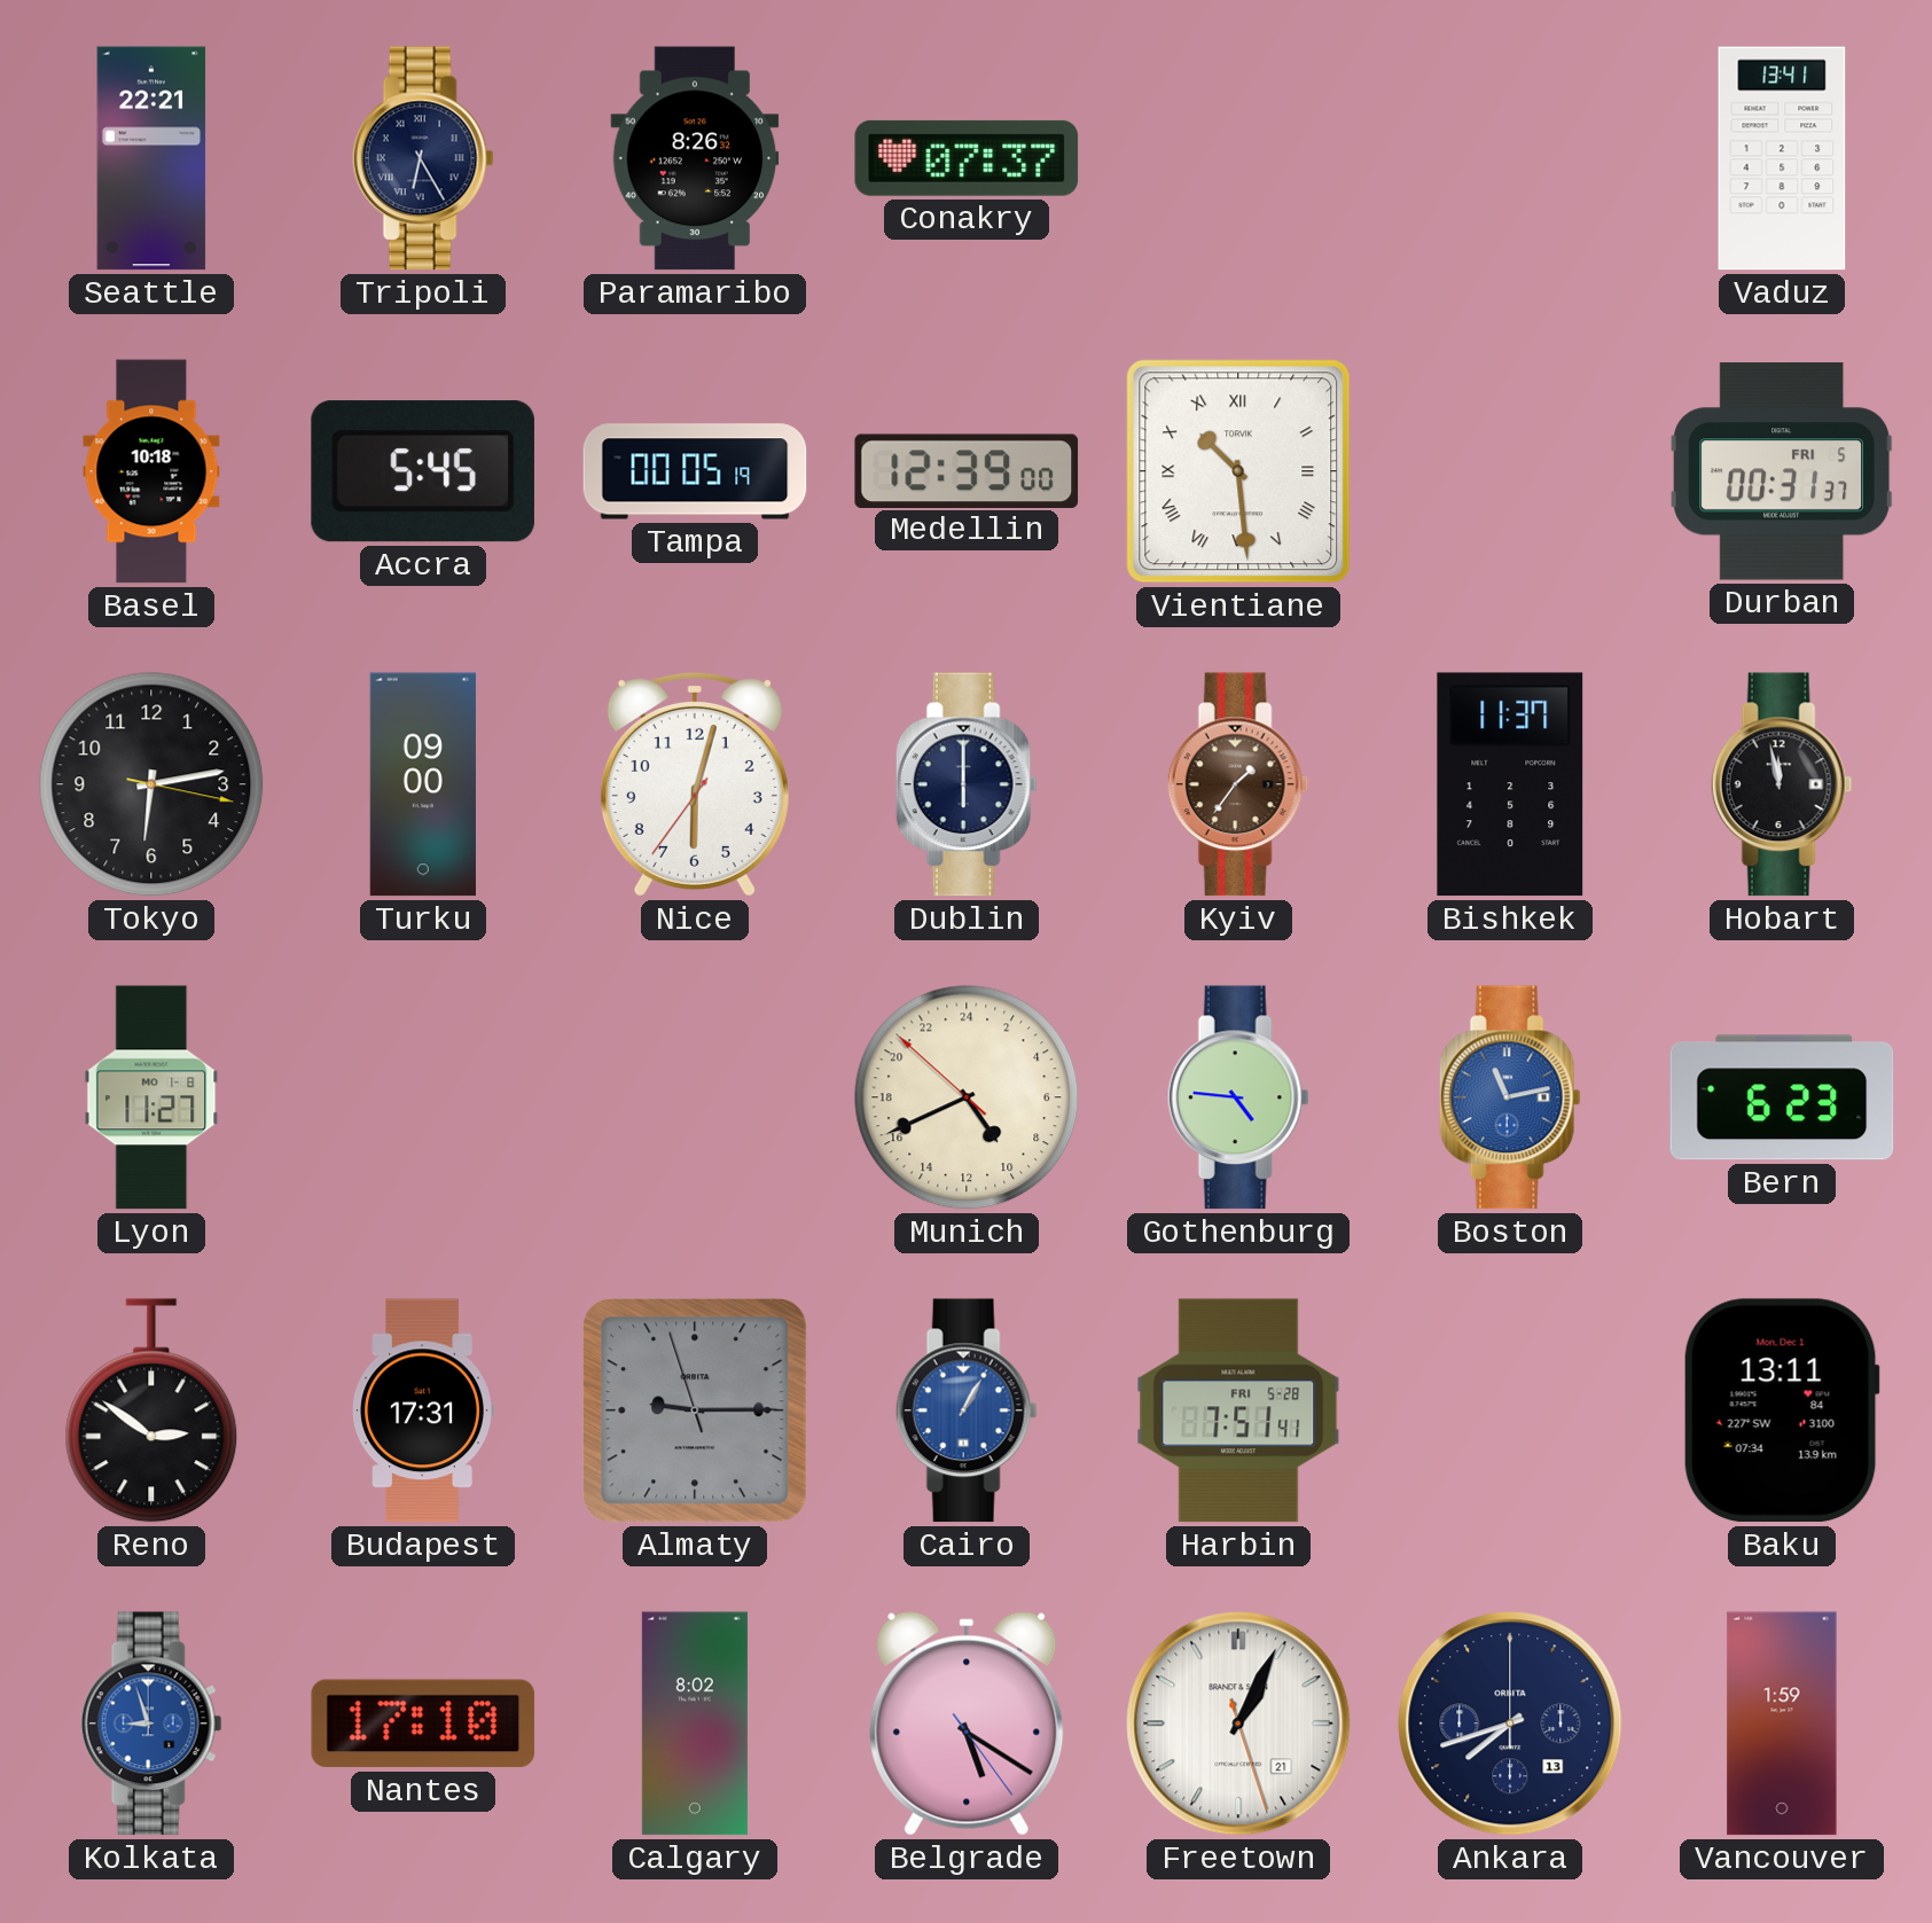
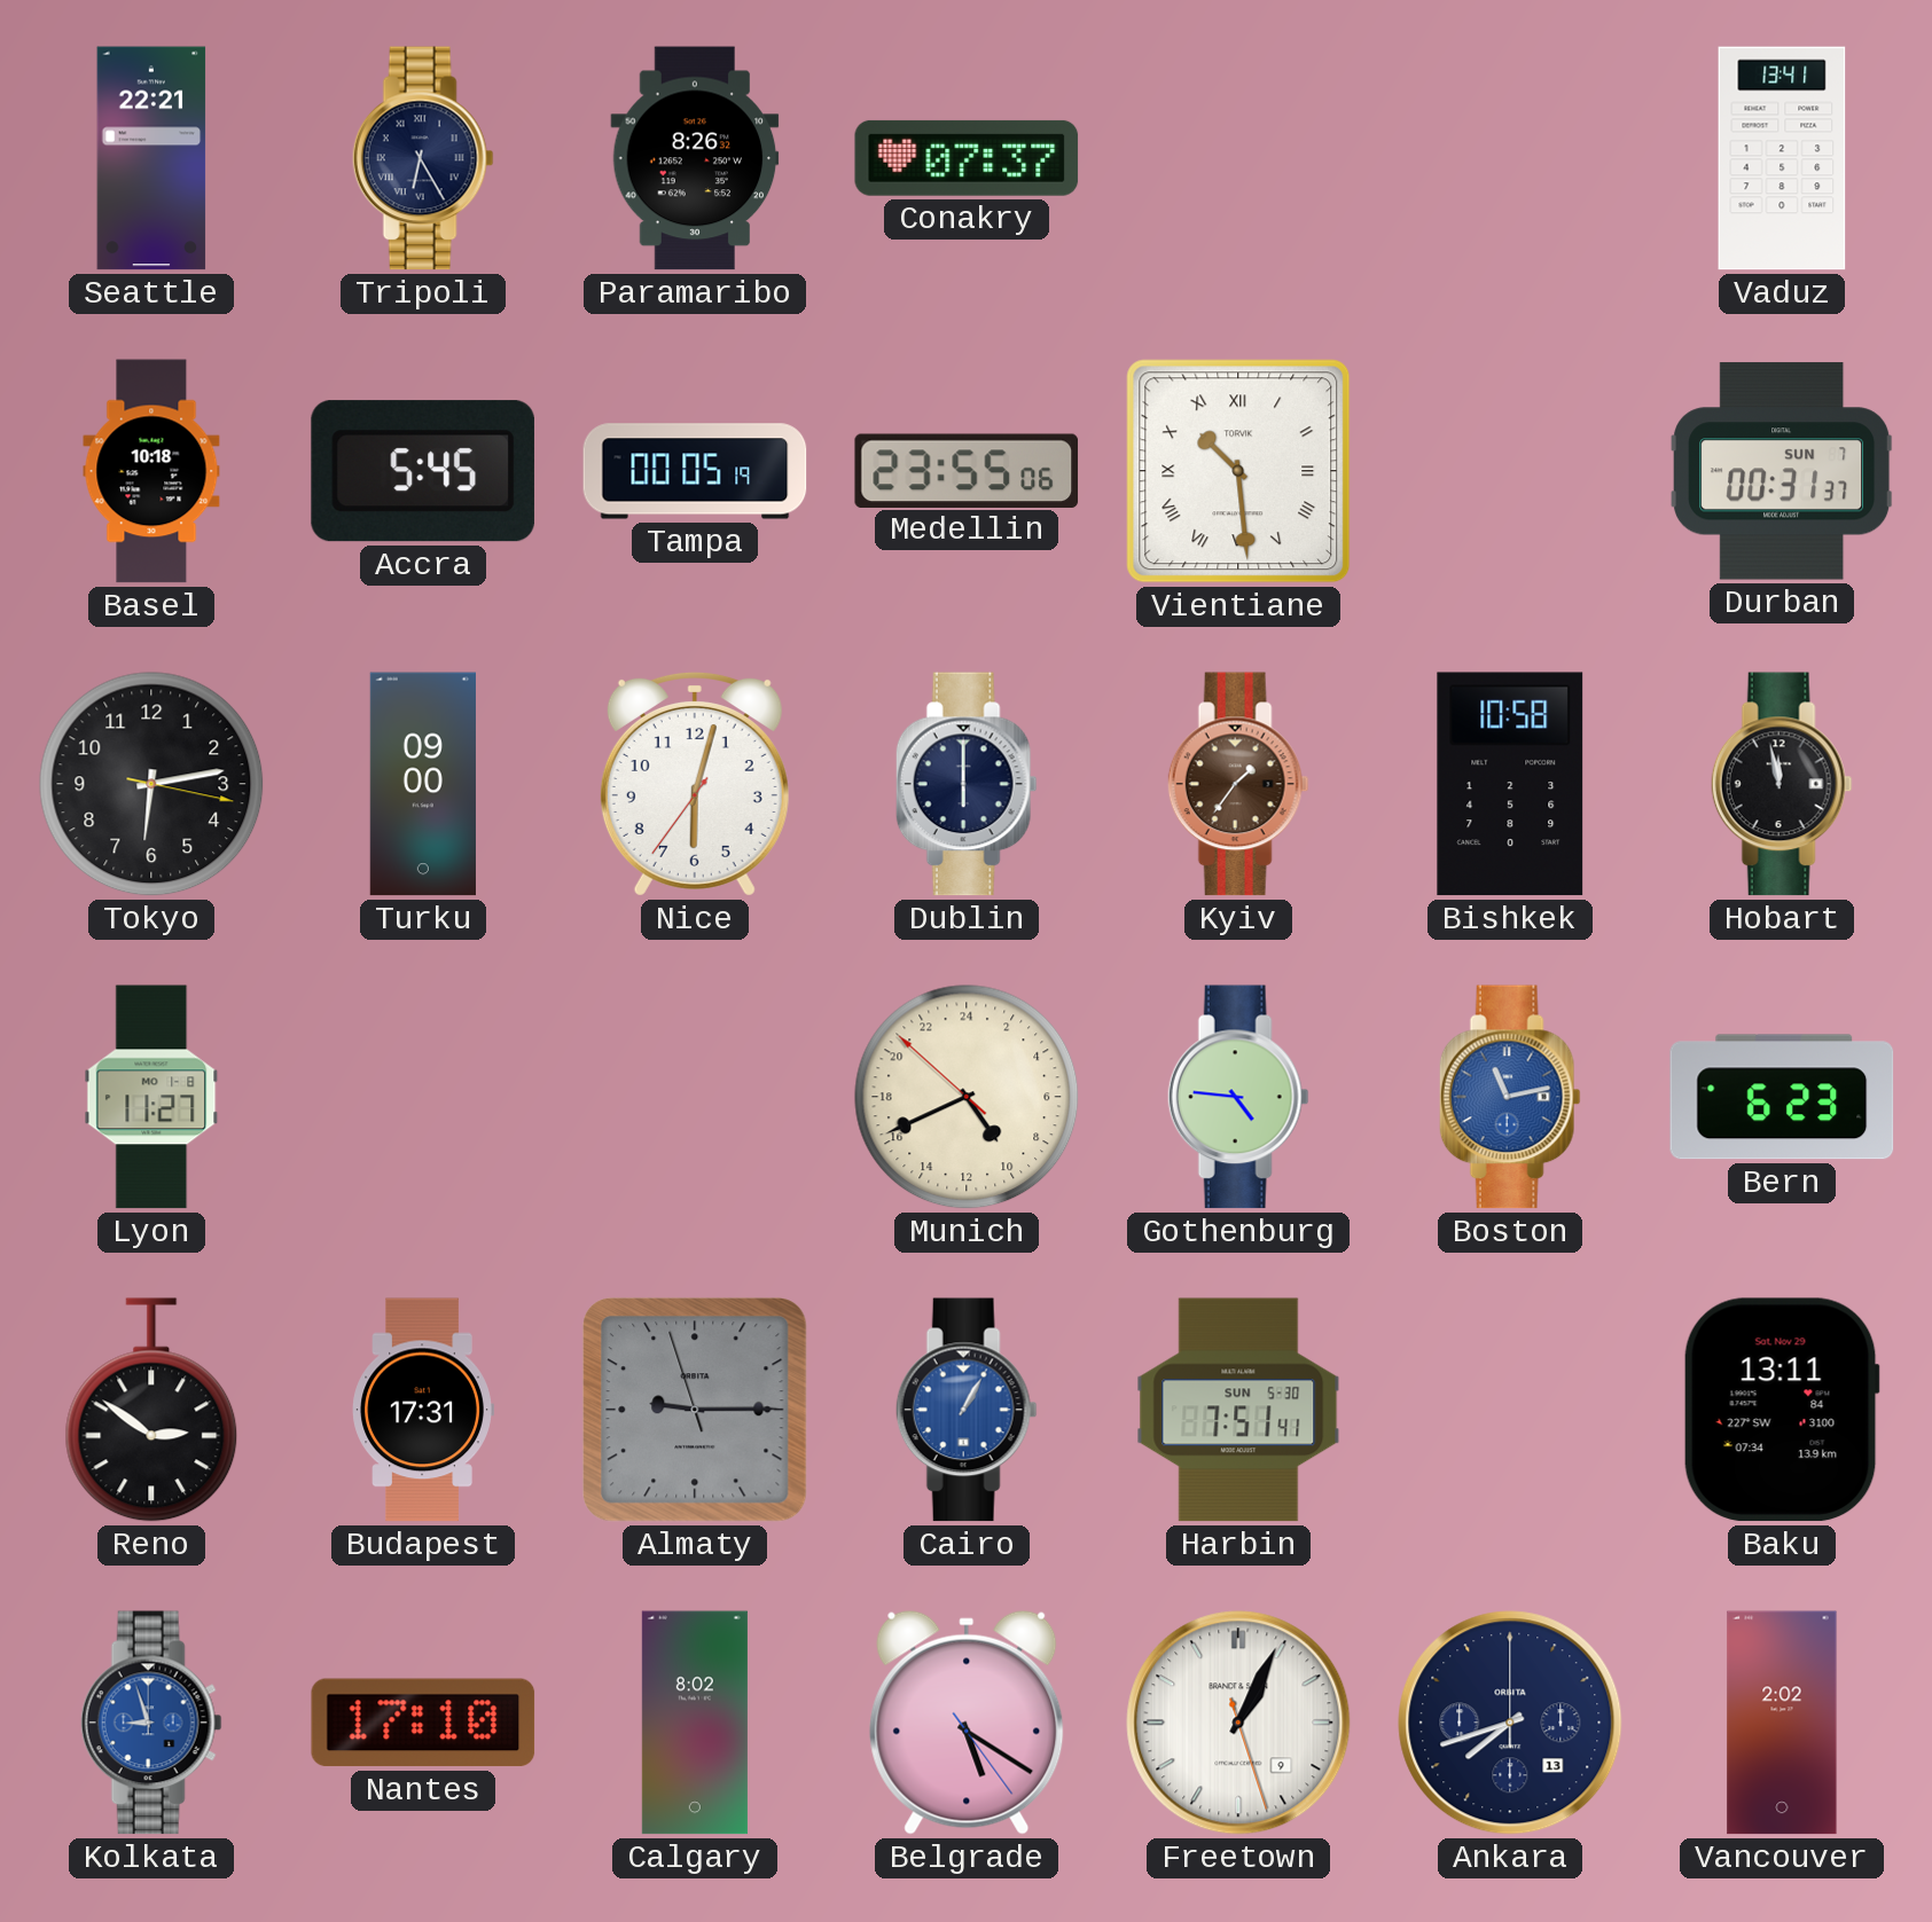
Medellin: 12:39 -> 23:55
Durban date: FRI 5 -> SUN 7
Bishkek: 11:37 -> 10:58
Harbin date: FRI 5-28 -> SUN 5-30
Baku date: Mon, Dec 1 -> Sat, Nov 29
Freetown date: 21 -> 9
Vancouver: 1:59 -> 2:02
